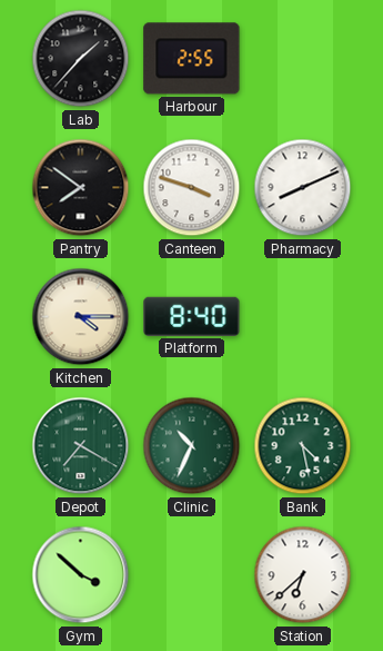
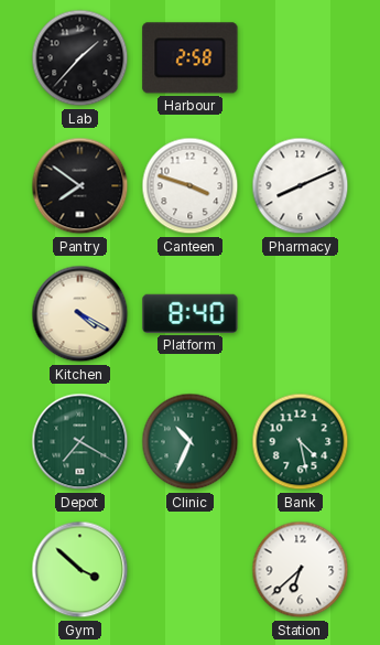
Harbour: 2:55 -> 2:58
Kitchen: 4:15 -> 4:20
